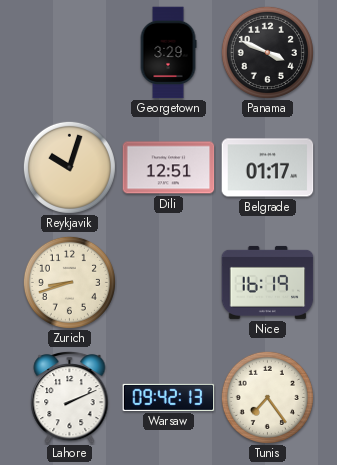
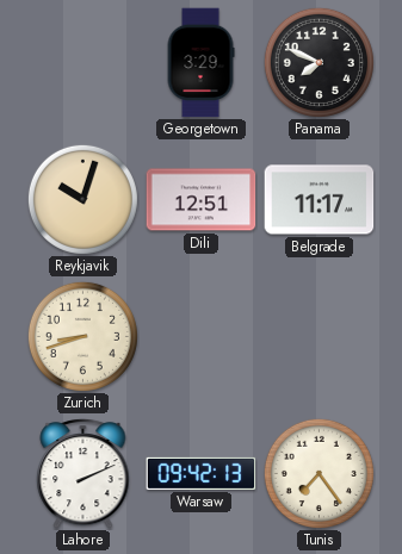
Panama: 3:49 -> 7:49
Belgrade: 01:17 -> 11:17
Nice: 16:19 -> none
